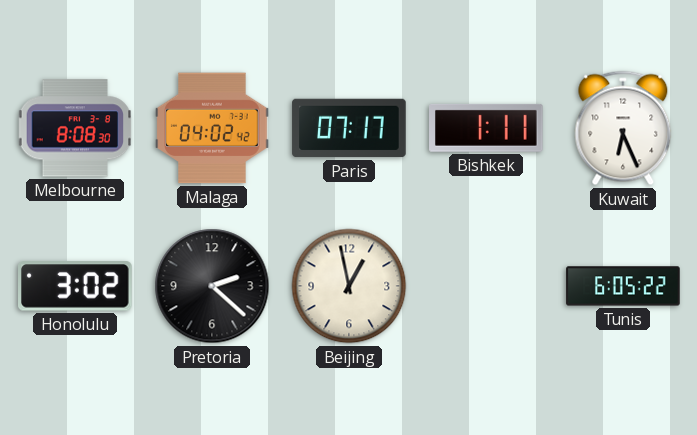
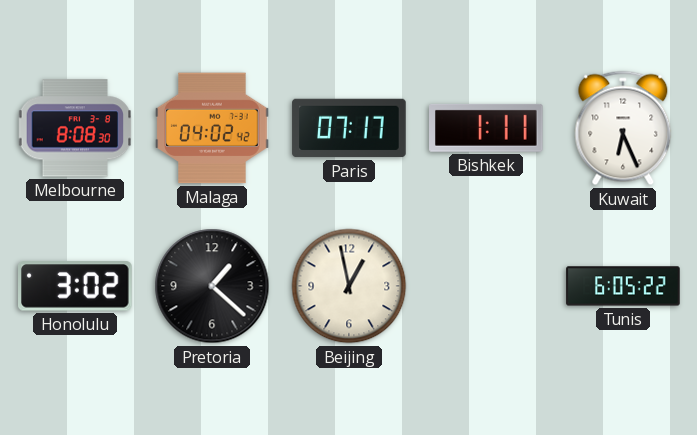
Pretoria: 2:22 -> 1:22
